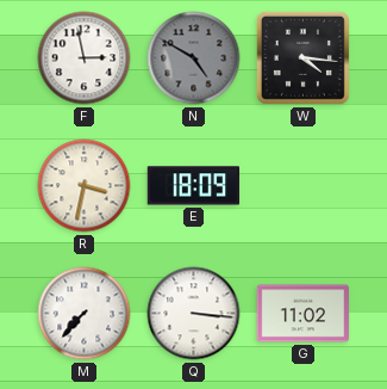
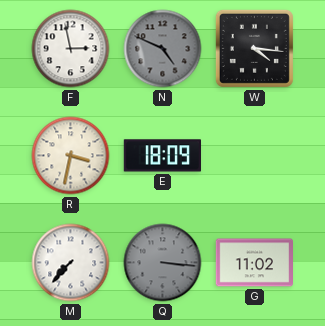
N: 4:50 -> 4:49
Q dial: white -> grey
